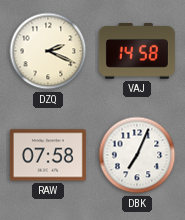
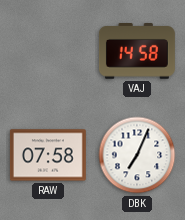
DZQ: 2:19 -> none
